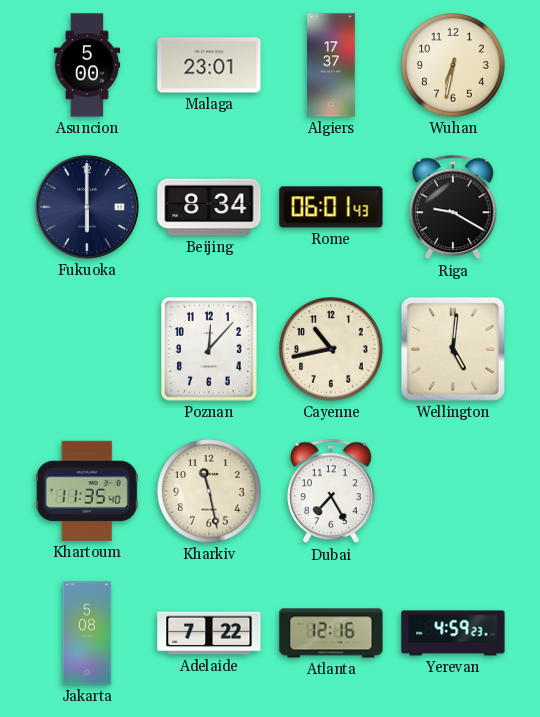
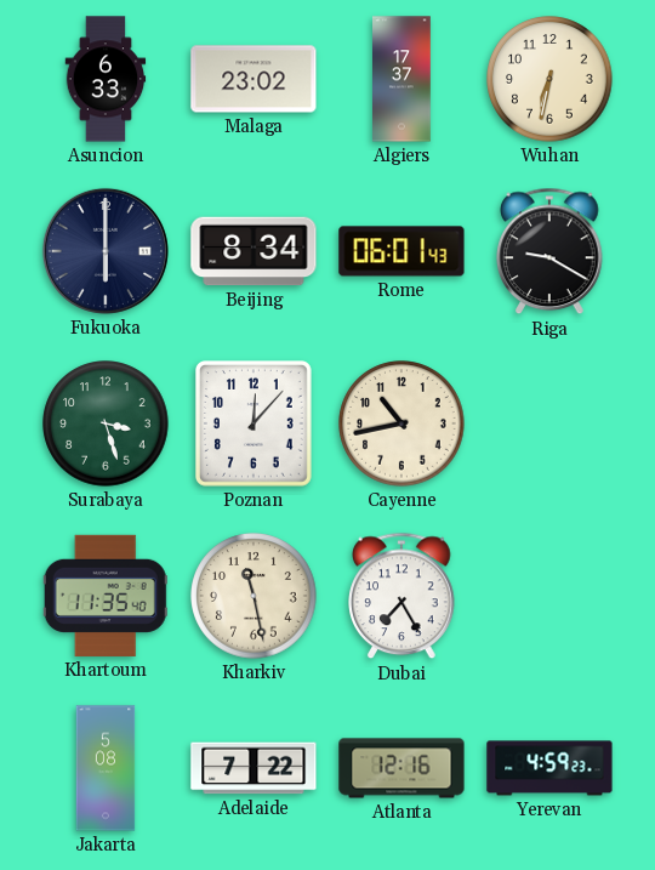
Asuncion: 5:00 -> 6:33
Malaga: 23:01 -> 23:02
Surabaya: none -> 3:27
Wellington: 5:01 -> none
